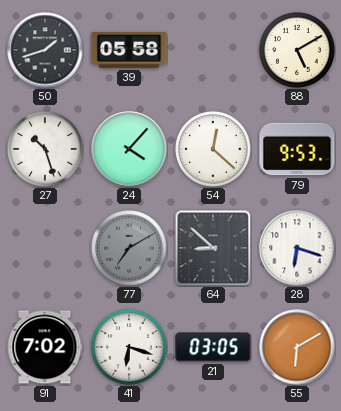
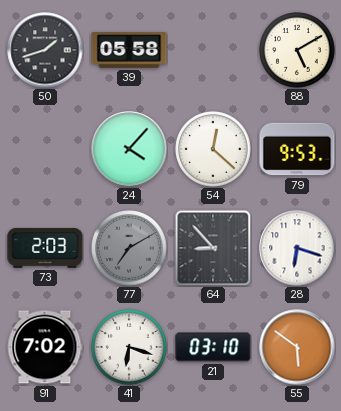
27: 10:27 -> none
73: none -> 2:03
64: 8:52 -> 8:53
21: 03:05 -> 03:10
55: 6:10 -> 5:51
